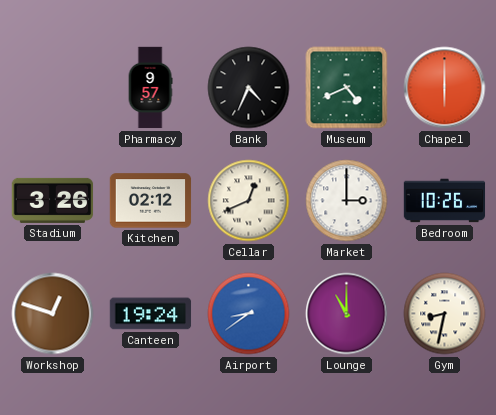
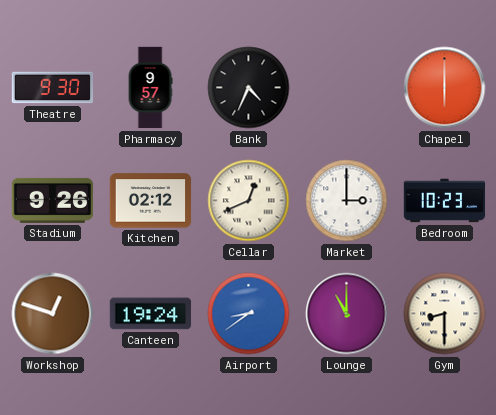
Theatre: none -> 9:30
Museum: 4:41 -> none
Stadium: 3:26 -> 9:26
Bedroom: 10:26 -> 10:23
Gym: 8:32 -> 8:30
